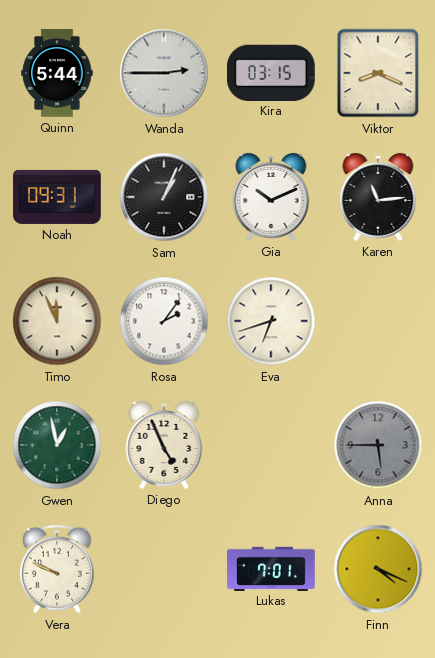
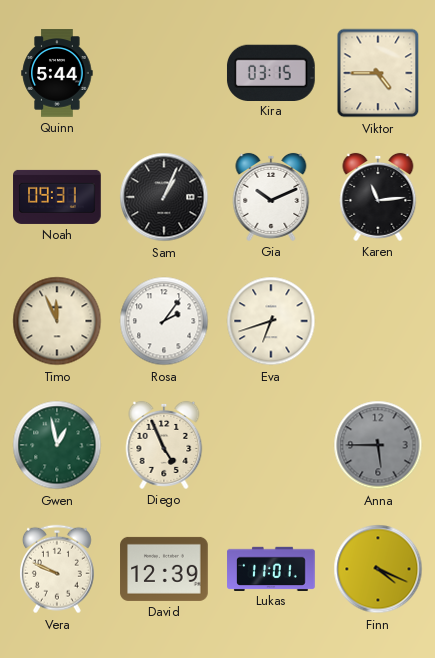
Wanda: 2:45 -> none
Viktor: 8:19 -> 4:45
David: none -> 12:39
Lukas: 7:01 -> 11:01
